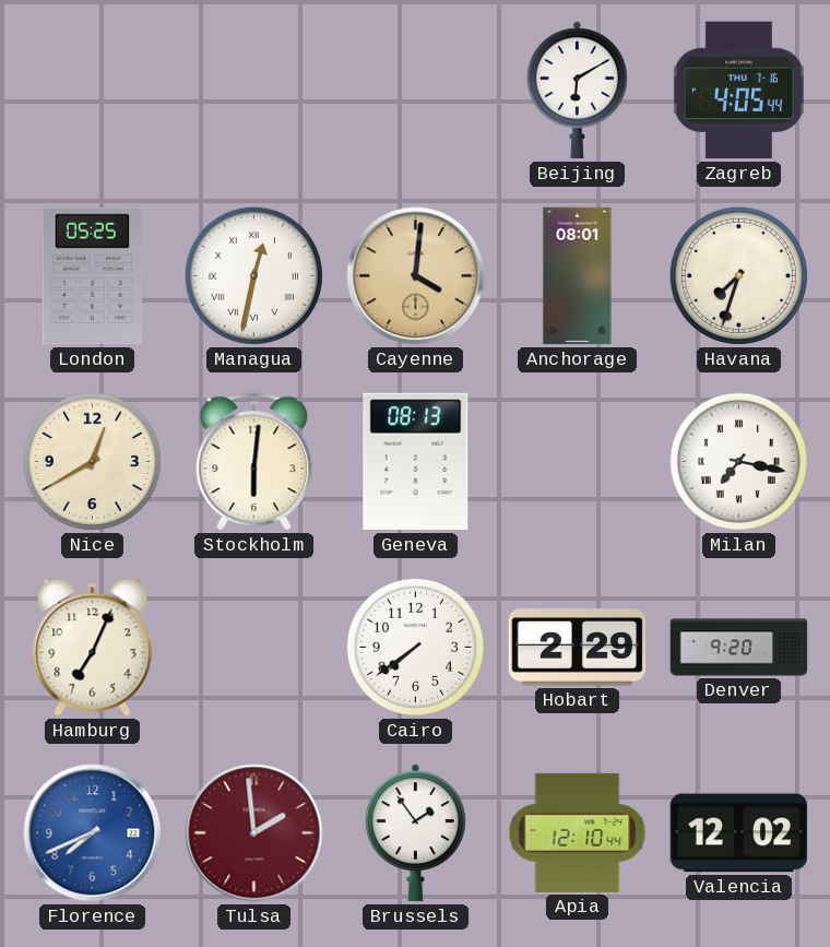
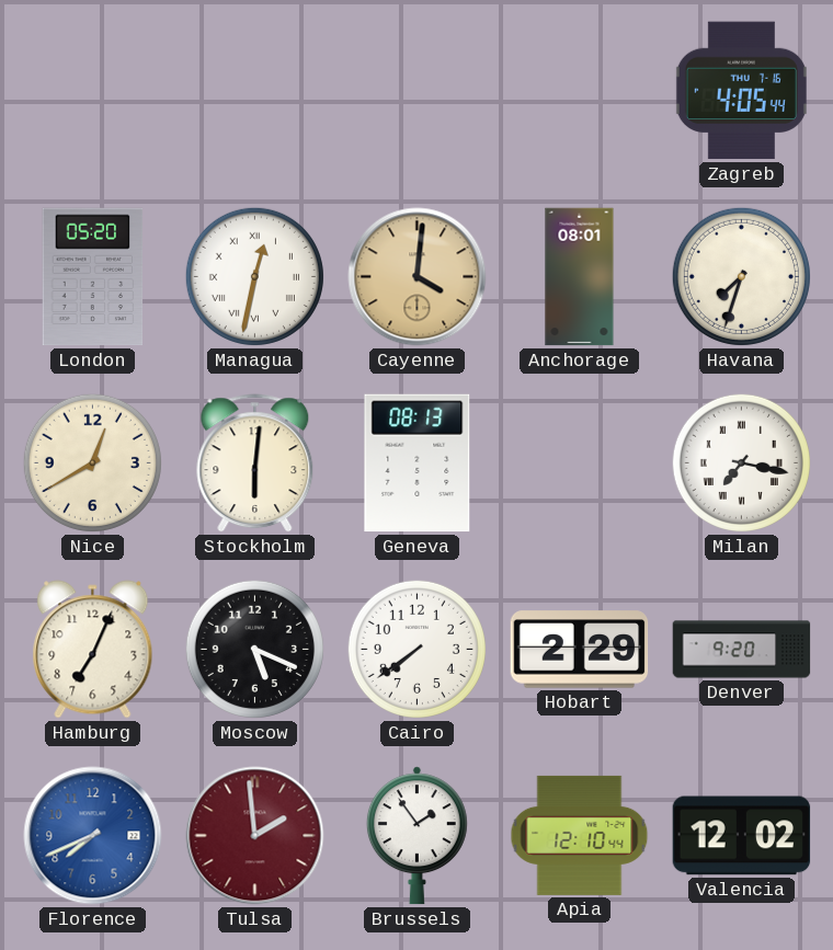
Beijing: 6:10 -> none
London: 05:25 -> 05:20
Moscow: none -> 5:19
